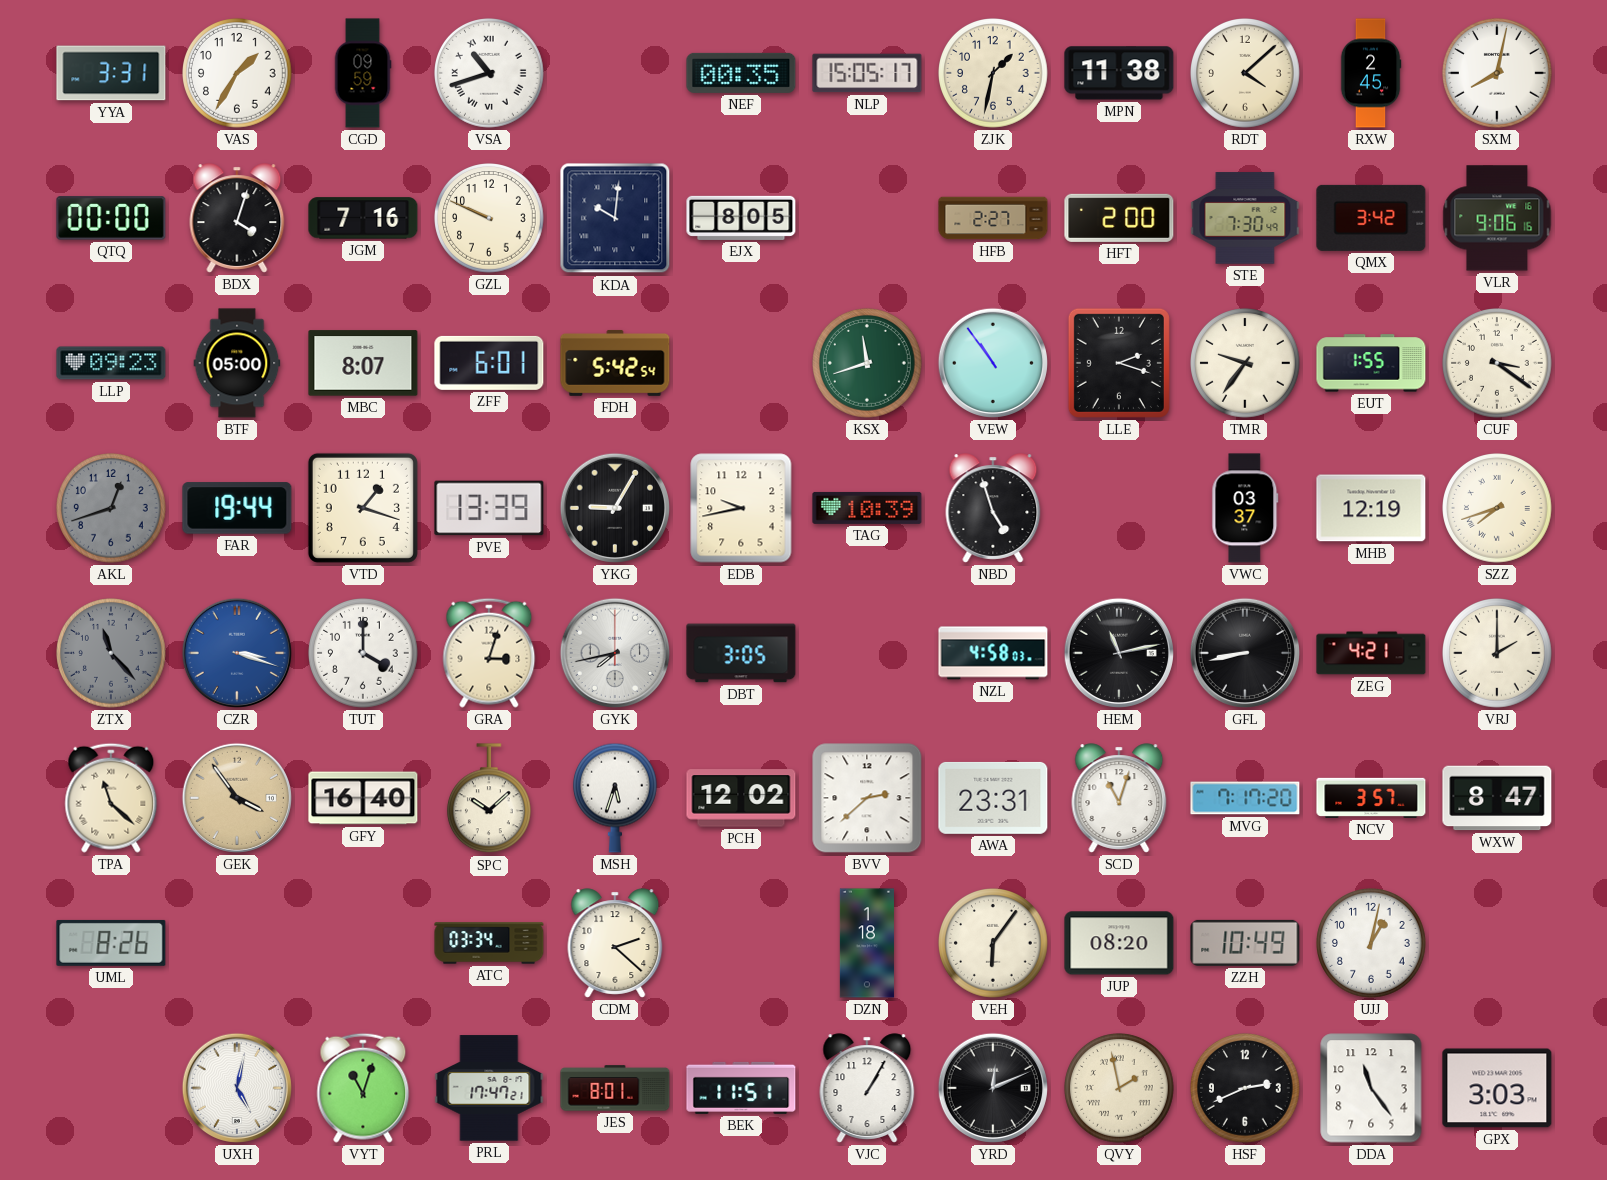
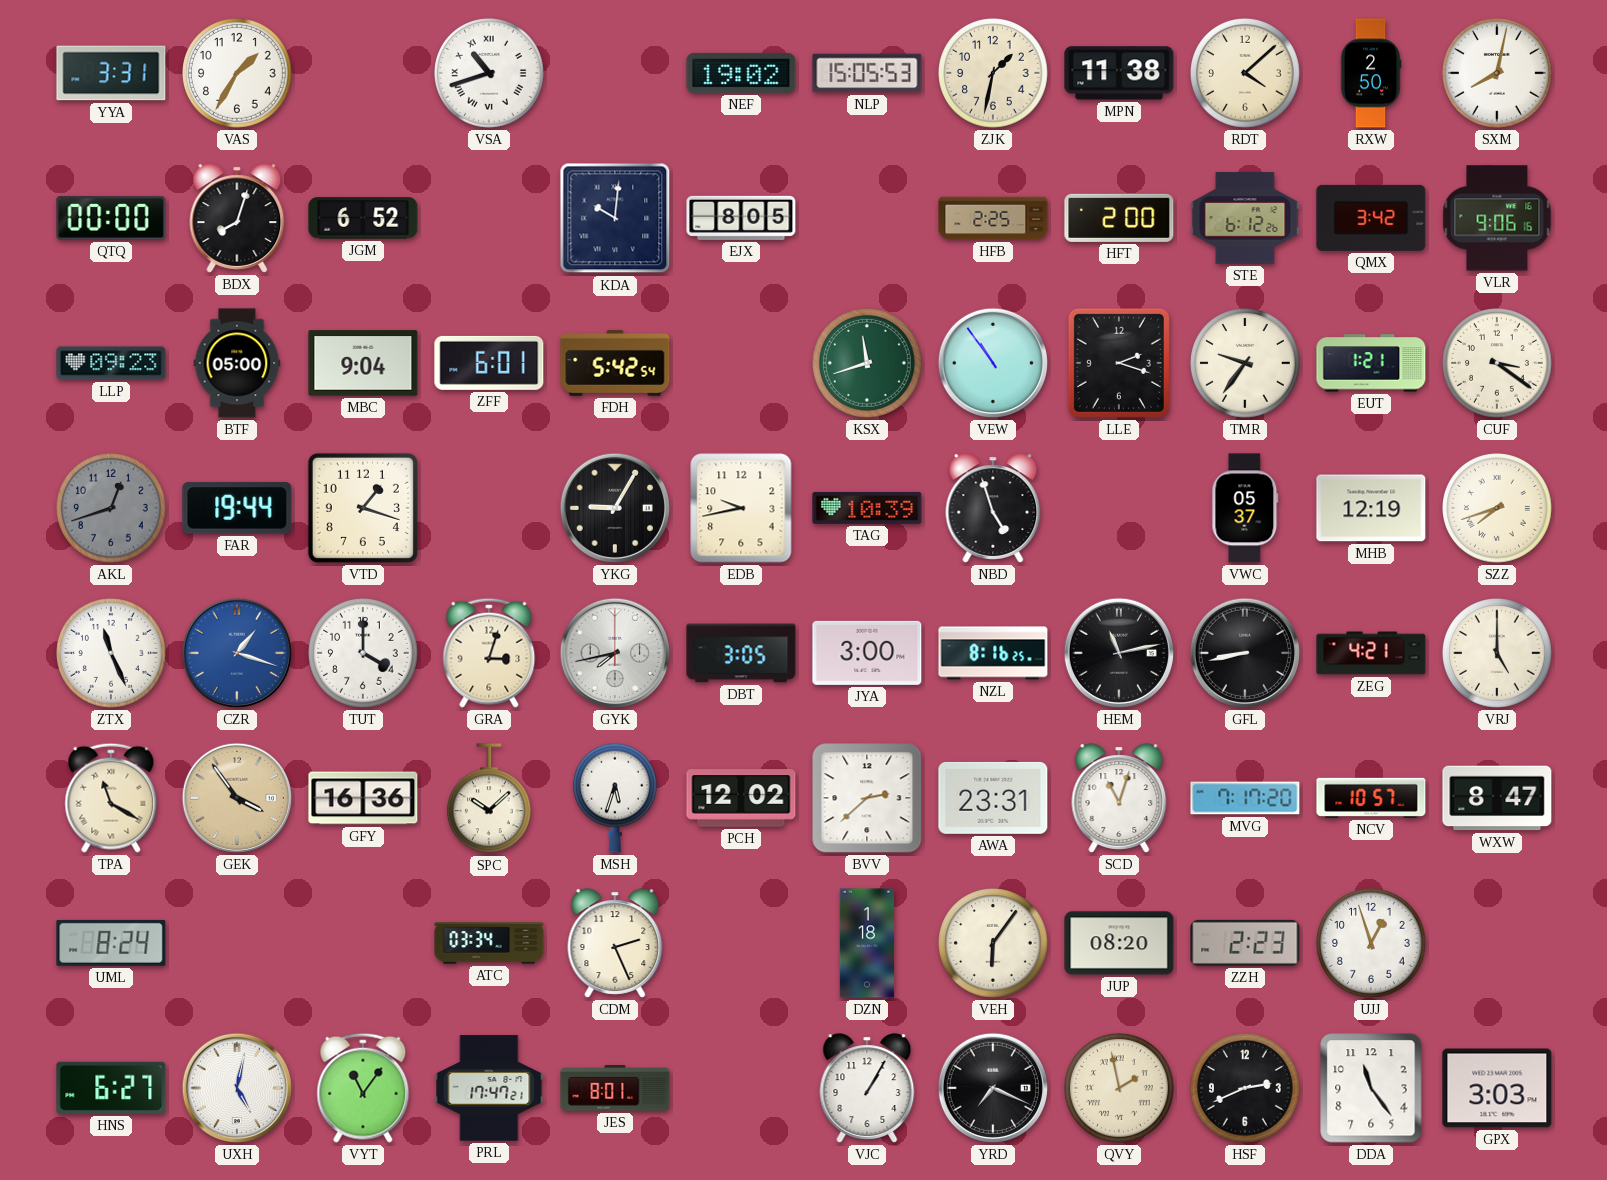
CGD: 09:59 -> none
NEF: 00:35 -> 19:02
NLP: 15:05:17 -> 15:05:53
RXW: 2:45 -> 2:50
BDX: 4:03 -> 8:03
JGM: 7:16 -> 6:52
GZL: 9:49 -> none
HFB: 2:27 -> 2:25
STE: 7:30 -> 6:12
MBC: 8:07 -> 9:04
EUT: 1:55 -> 1:21
PVE: 13:39 -> none
VWC: 03:37 -> 05:37
ZTX: 11:23 -> 11:26
ZTX dial: grey -> white
CZR: 3:18 -> 1:18
JYA: none -> 3:00
NZL: 4:58 -> 8:16
VRJ: 2:00 -> 5:00
TPA: 11:22 -> 11:20
GFY: 16:40 -> 16:36
NCV: 3:57 -> 10:57
UML: 8:26 -> 8:24
CDM: 2:22 -> 2:26
ZZH: 10:49 -> 2:23
UJJ: 1:02 -> 12:57
HNS: none -> 6:27
VYT: 11:03 -> 11:06
BEK: 11:51 -> none
YRD: 12:11 -> 7:19
